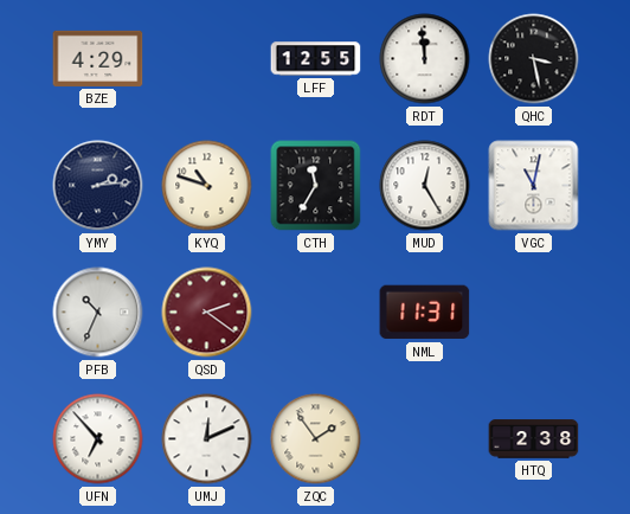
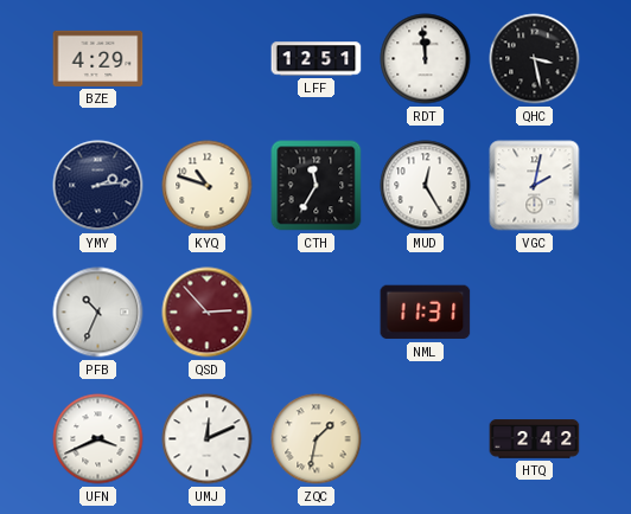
LFF: 12:55 -> 12:51
VGC: 11:02 -> 2:02
QSD: 2:21 -> 2:53
UFN: 6:53 -> 3:41
ZQC: 1:54 -> 1:32
HTQ: 2:38 -> 2:42
